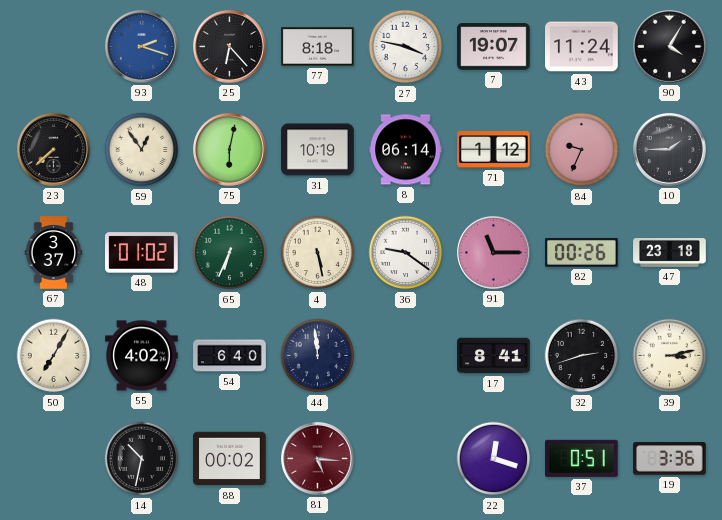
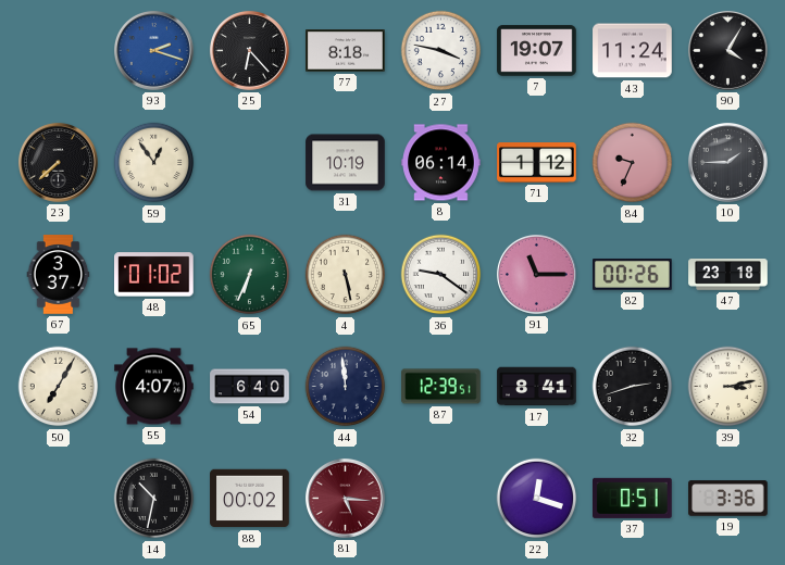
75: 6:02 -> none
55: 4:02 -> 4:07
87: none -> 12:39
